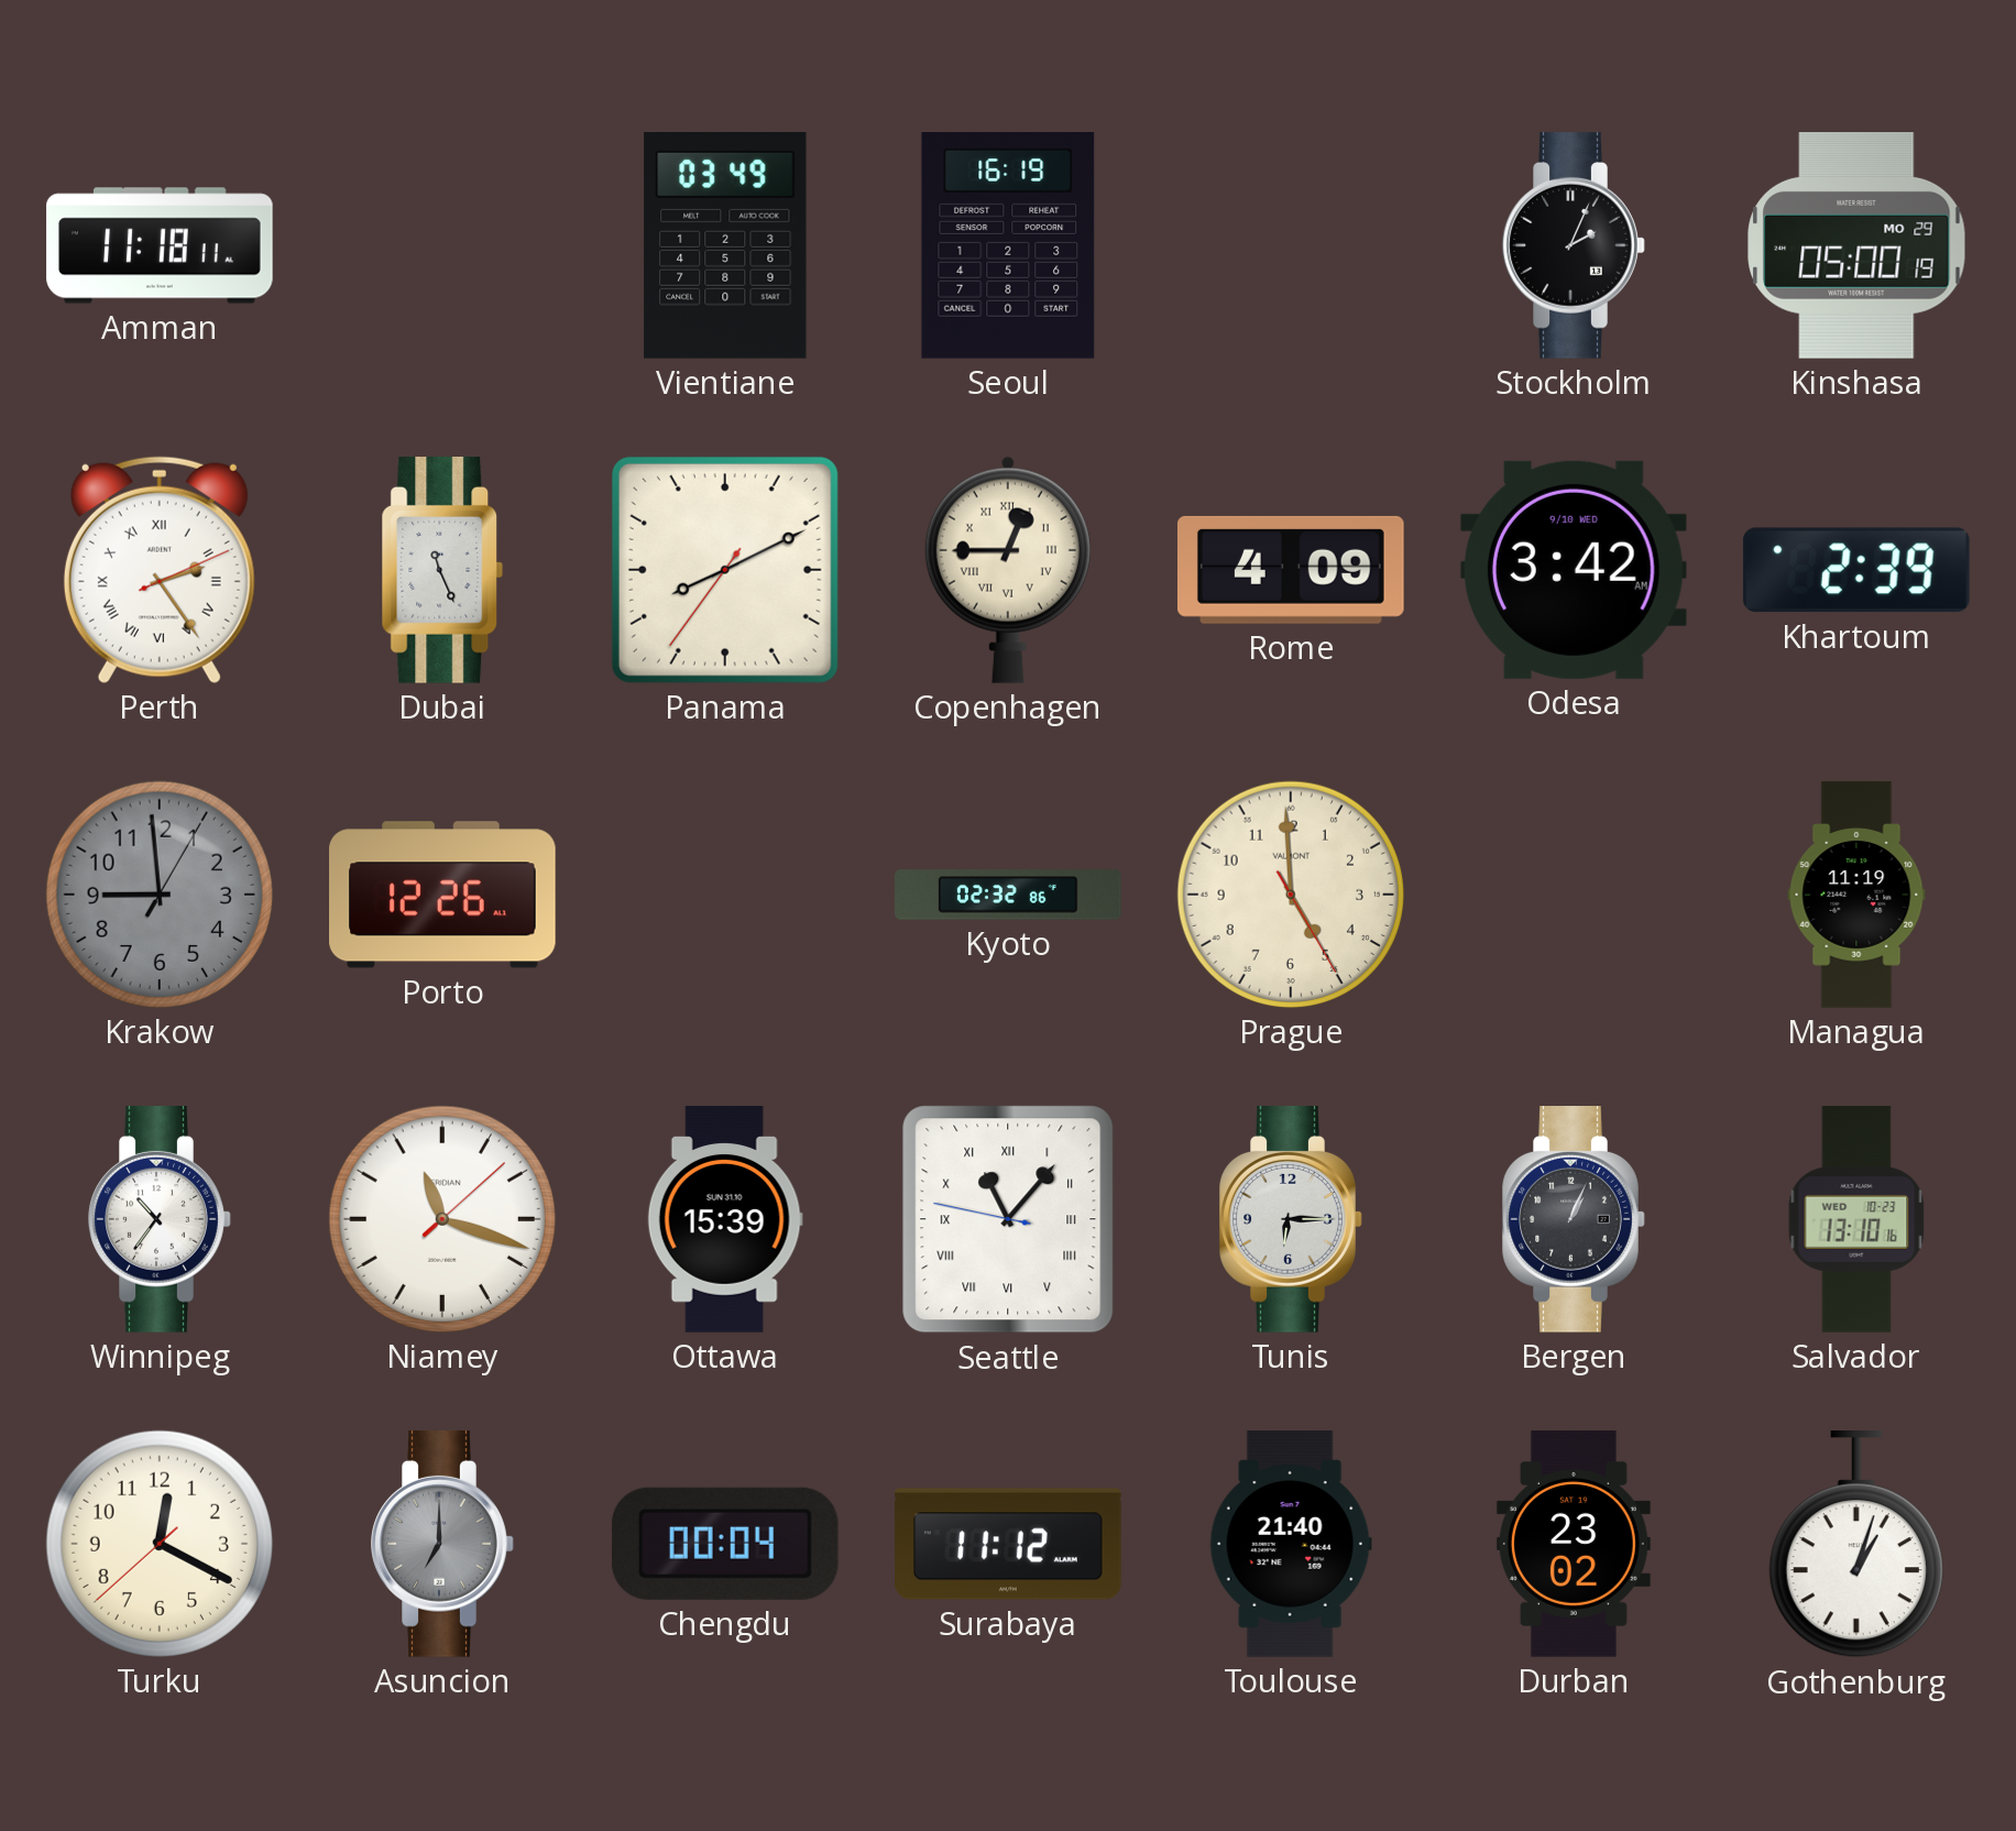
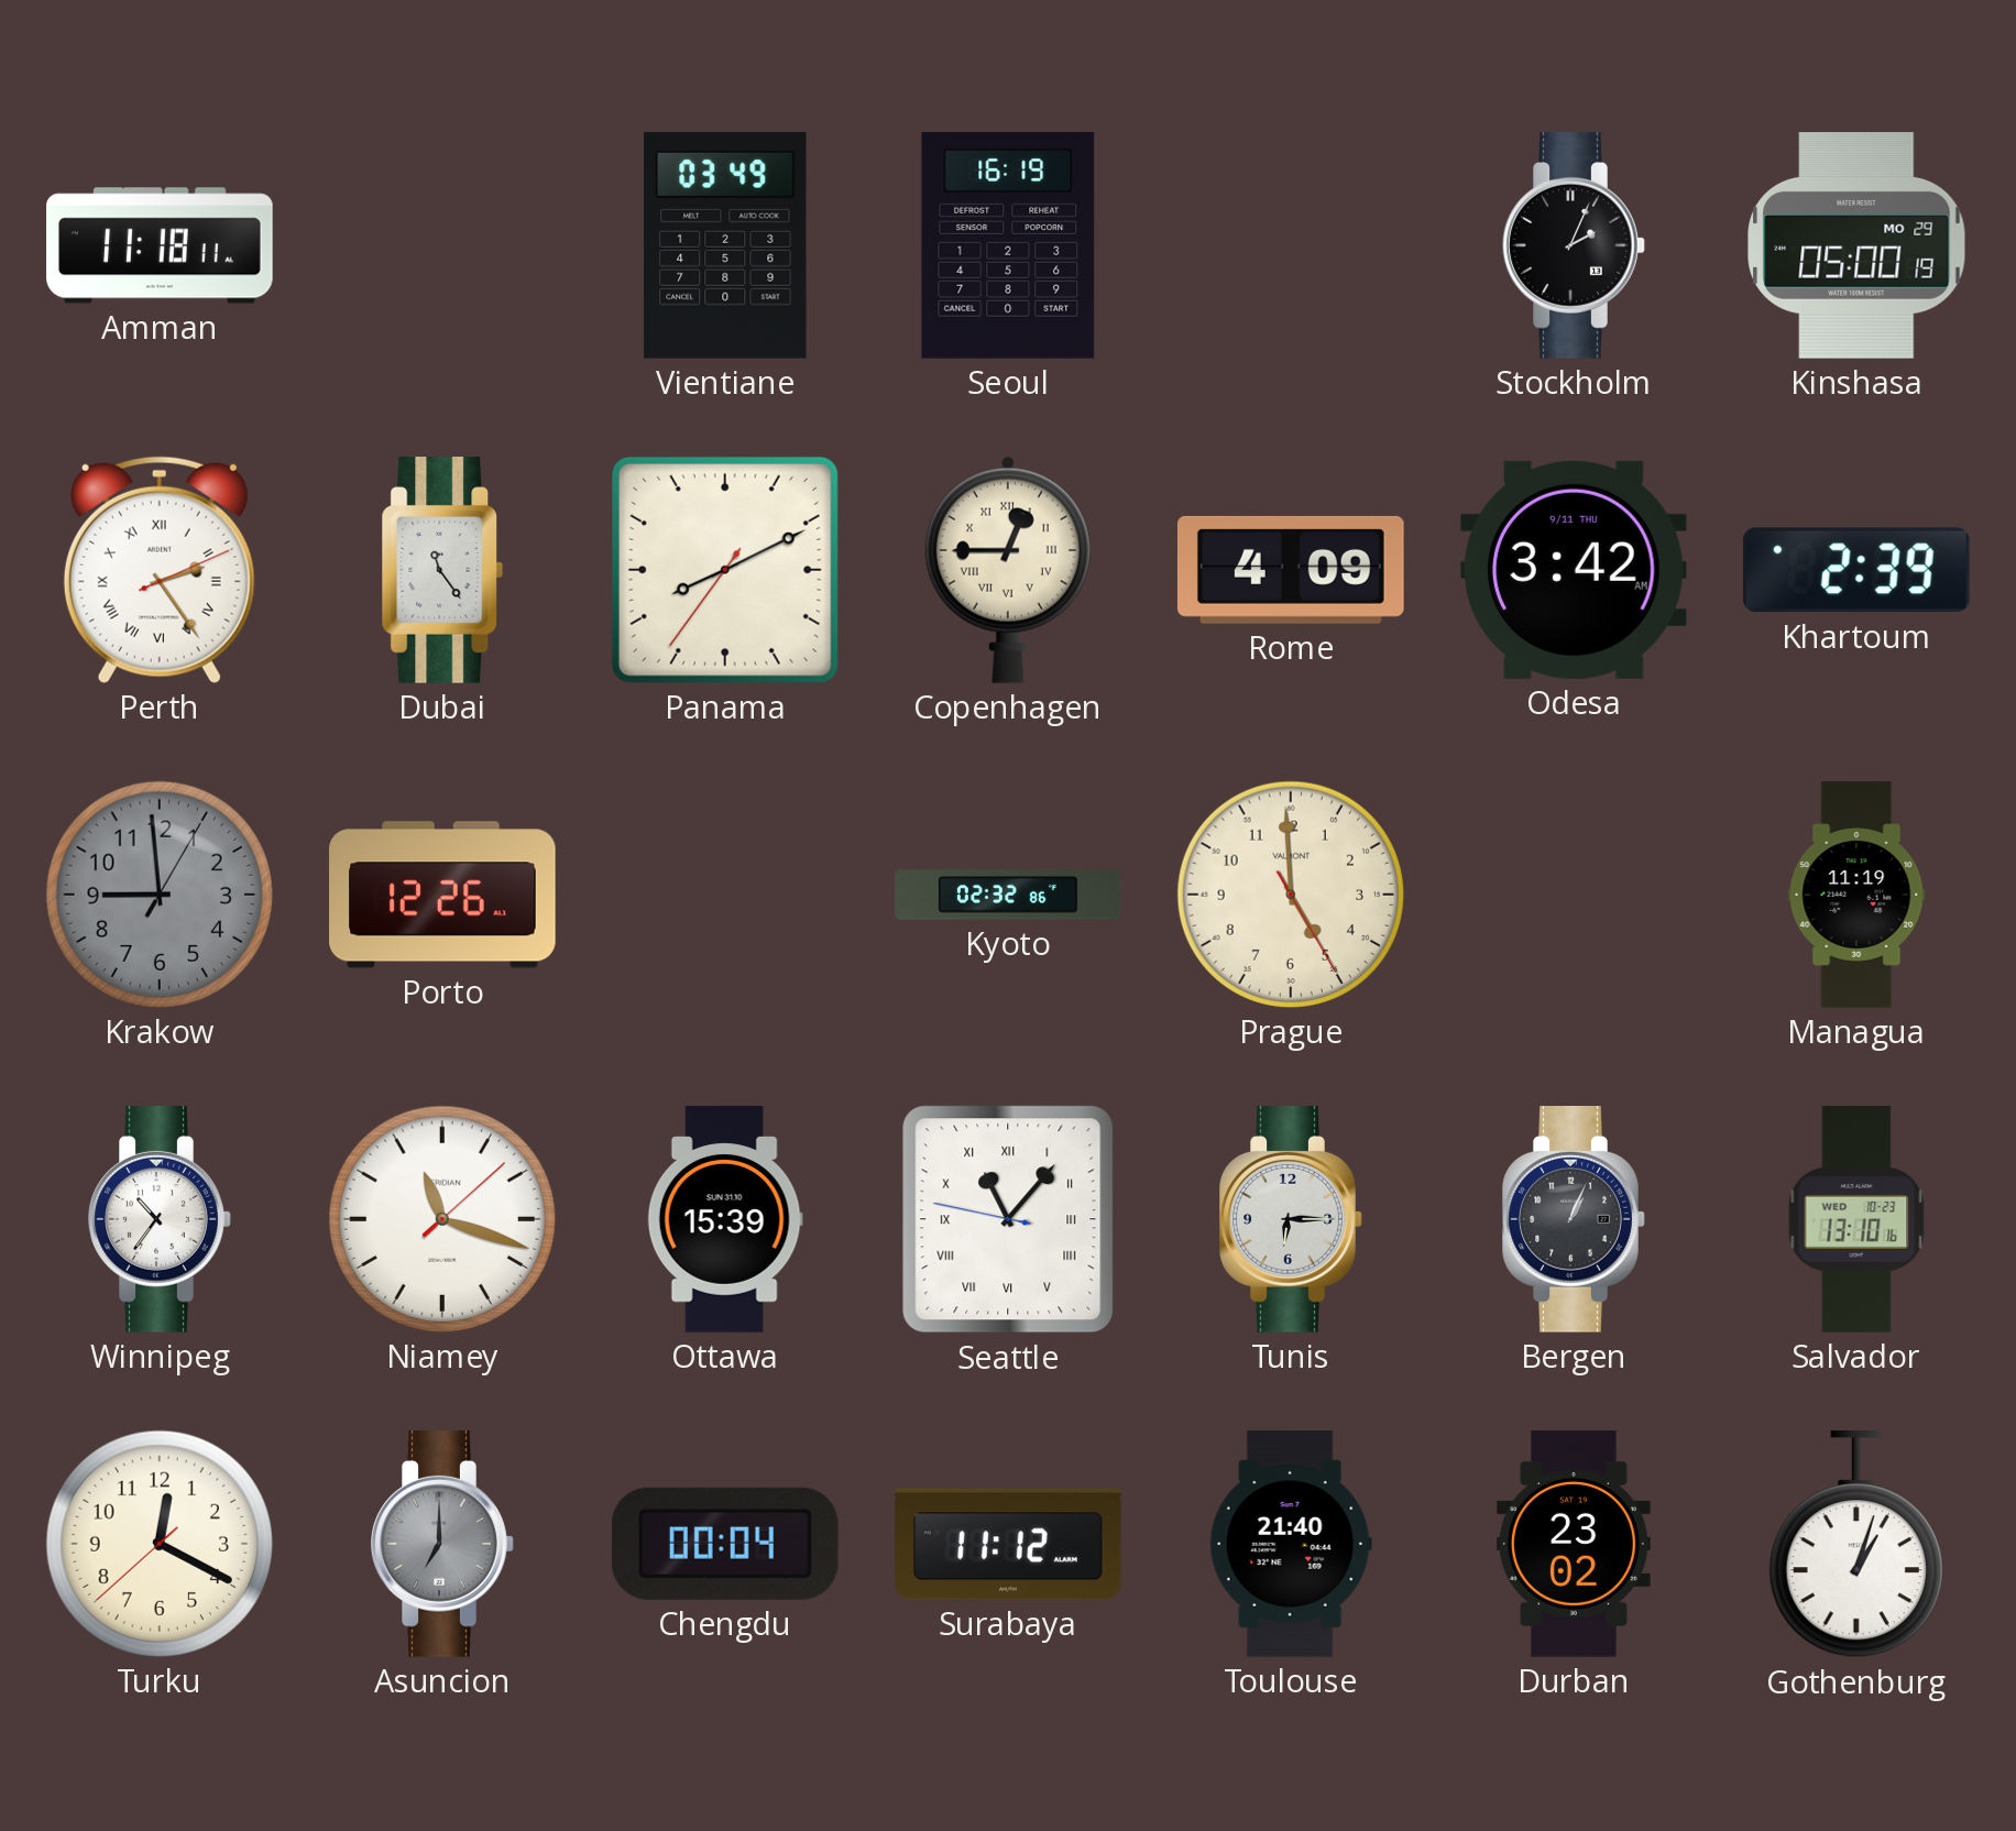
Dubai: 11:26 -> 11:24
Odesa date: 9/10 WED -> 9/11 THU
